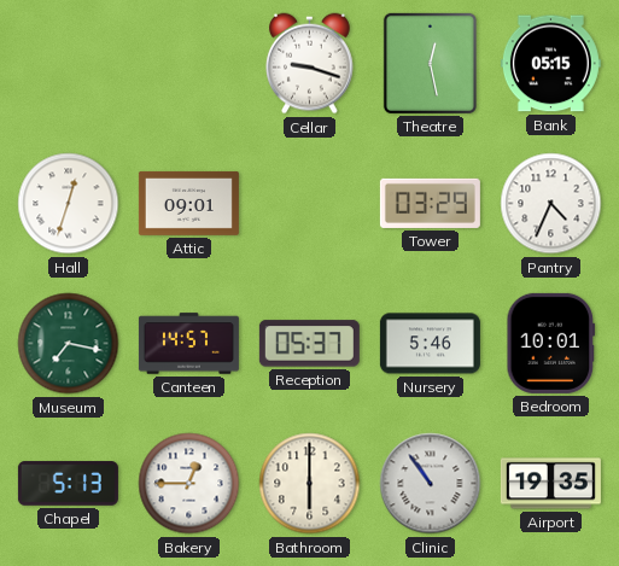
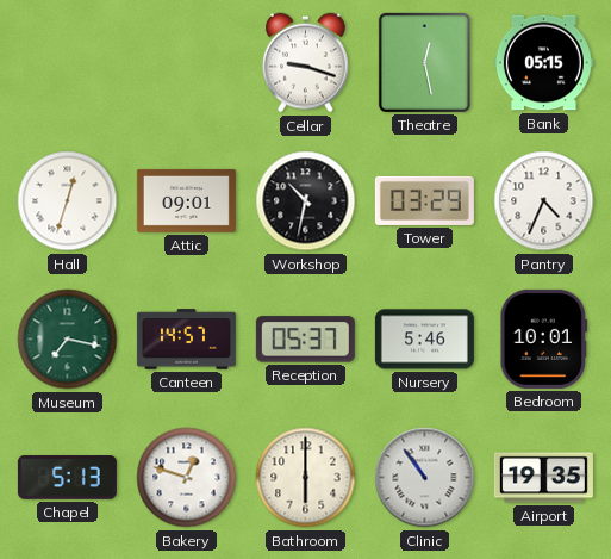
Workshop: none -> 10:32
Bakery: 12:45 -> 12:48
